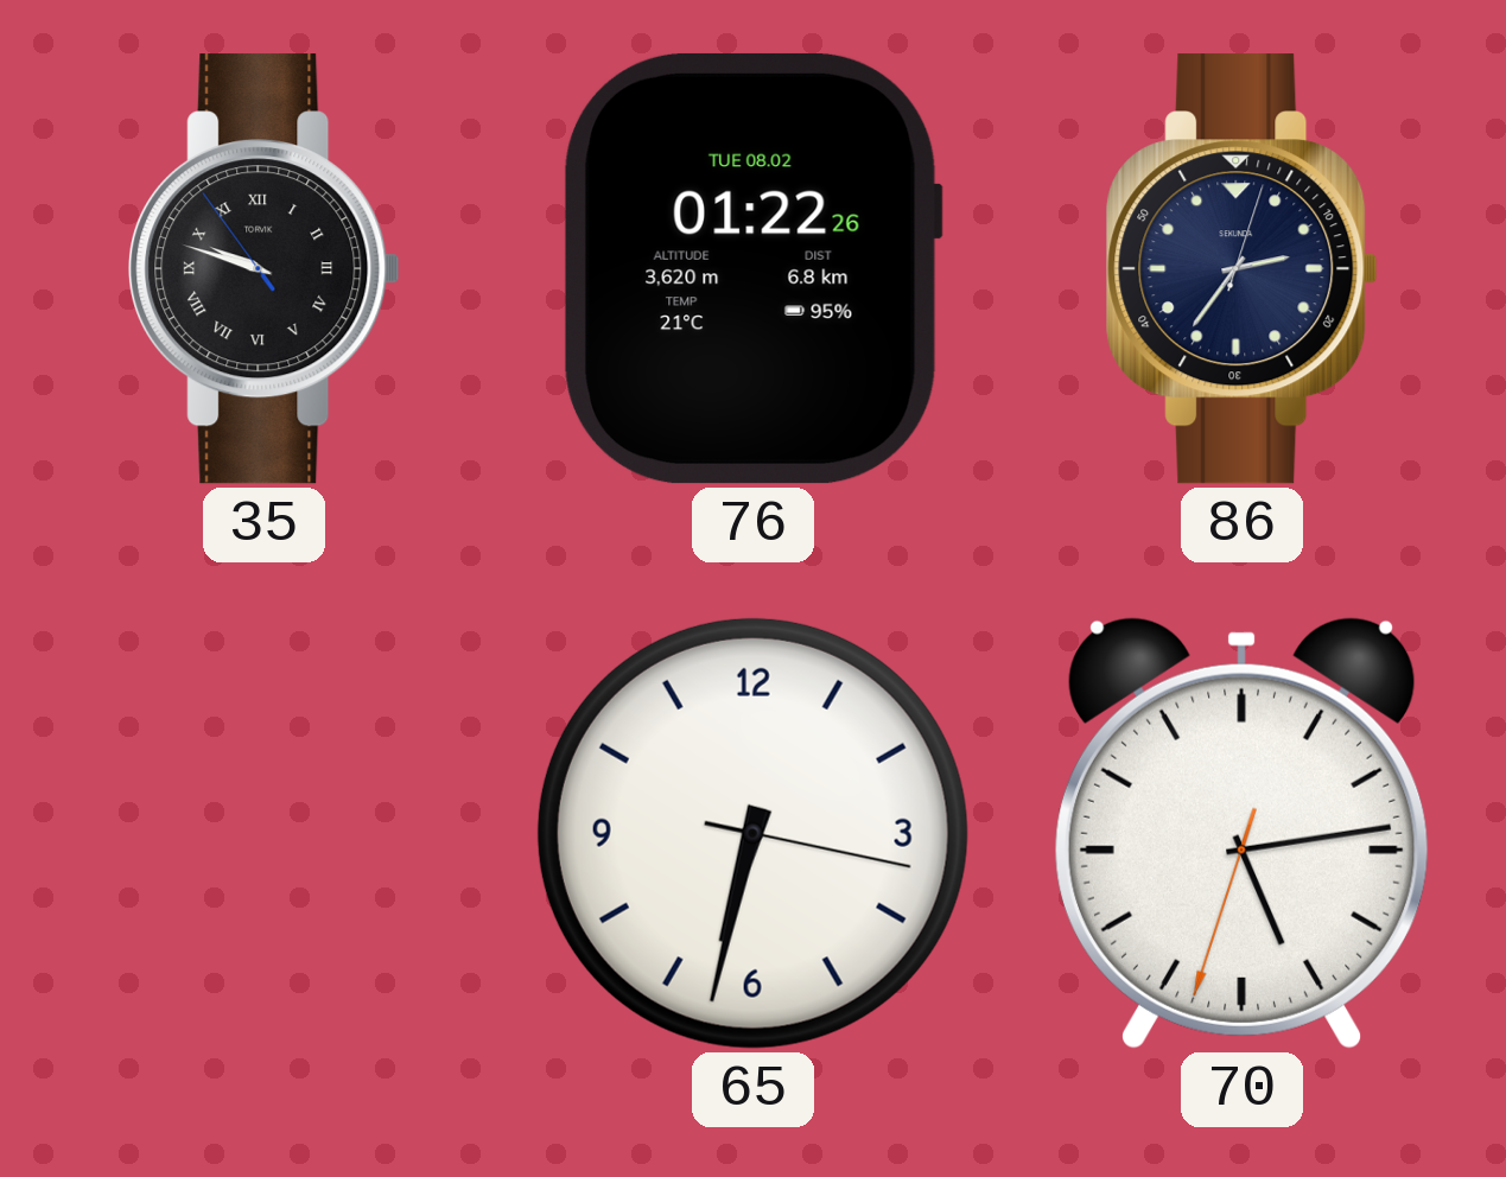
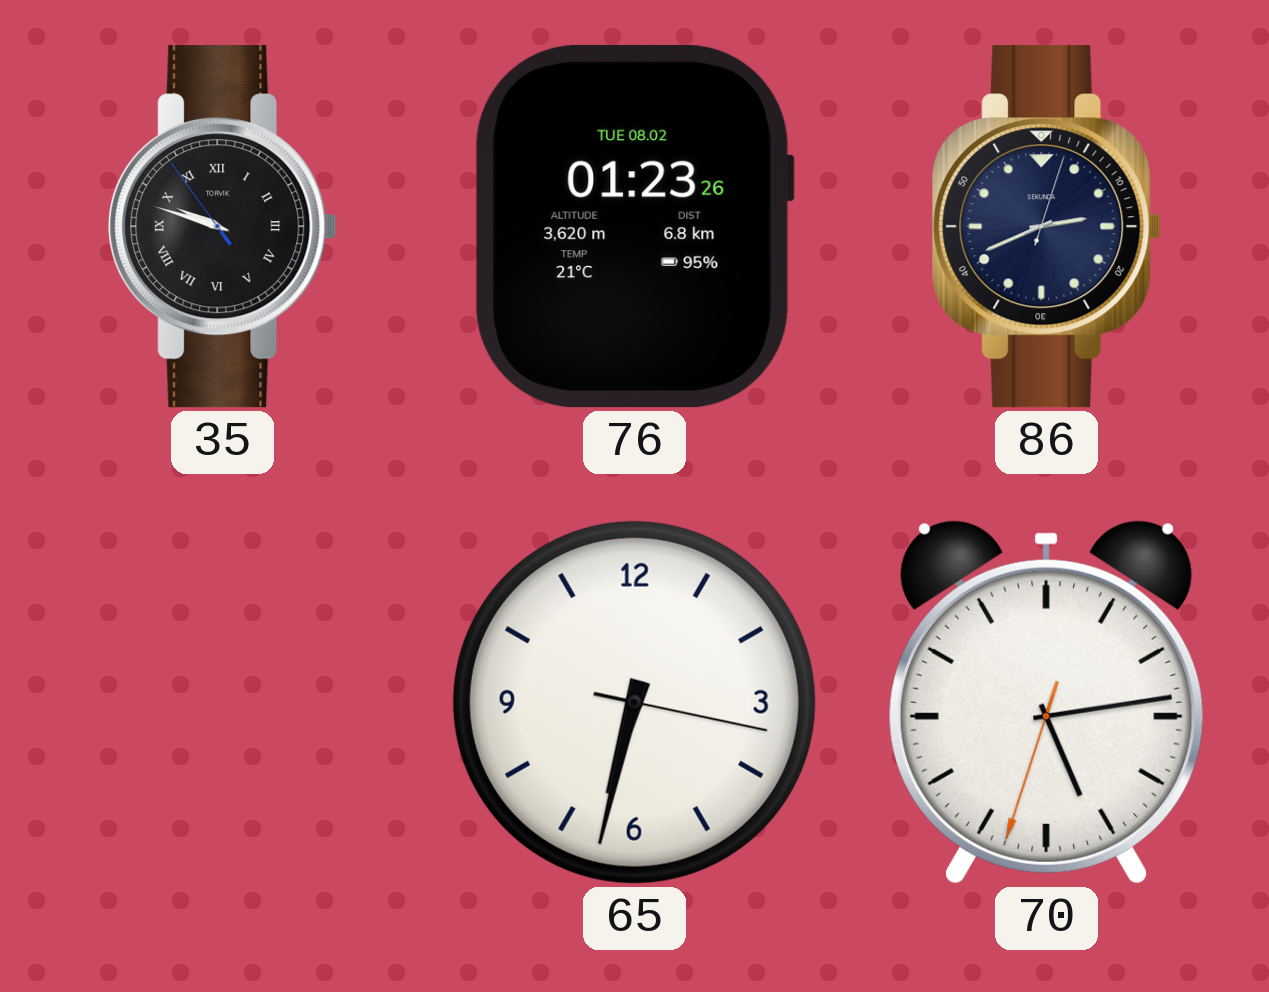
76: 01:22 -> 01:23
86: 2:36 -> 2:41
